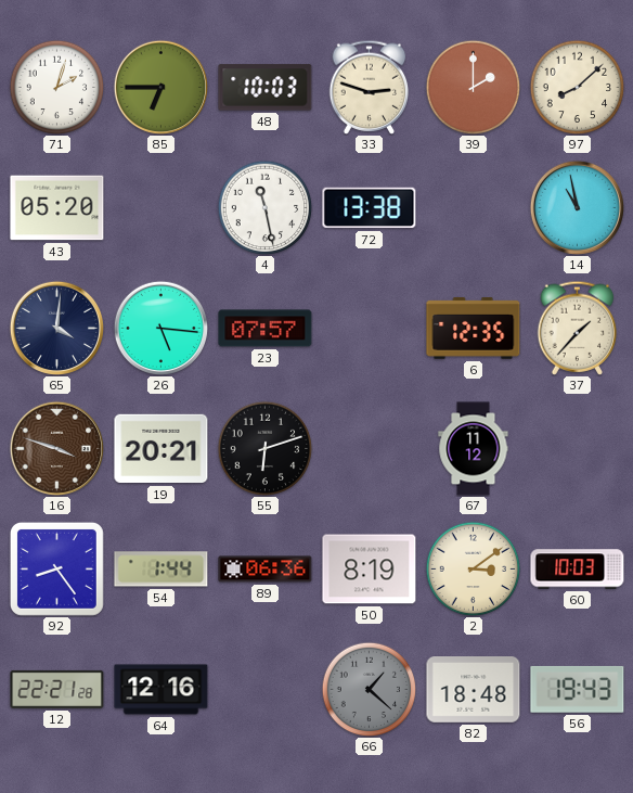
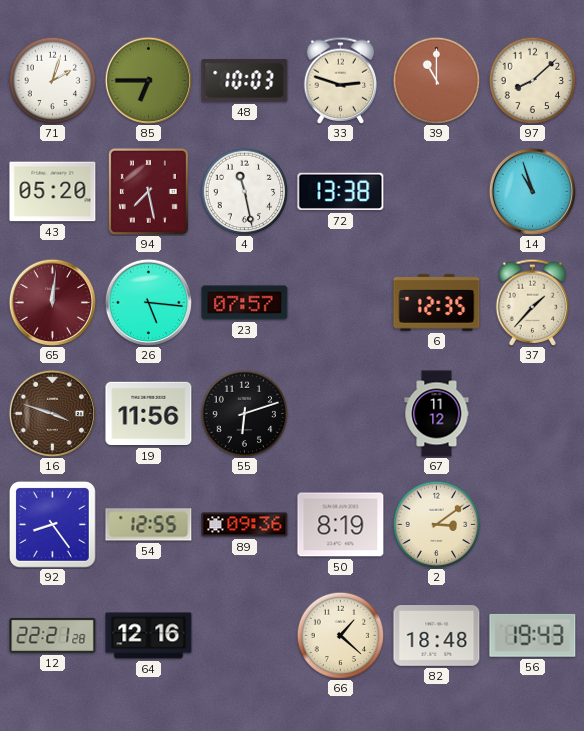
39: 2:00 -> 11:00
94: none -> 7:28
14: 10:58 -> 10:57
65: 4:01 -> 12:01
65 dial: navy -> burgundy
19: 20:21 -> 11:56
54: 1:44 -> 12:55
89: 06:36 -> 09:36
60: 10:03 -> none
66 dial: grey -> cream
